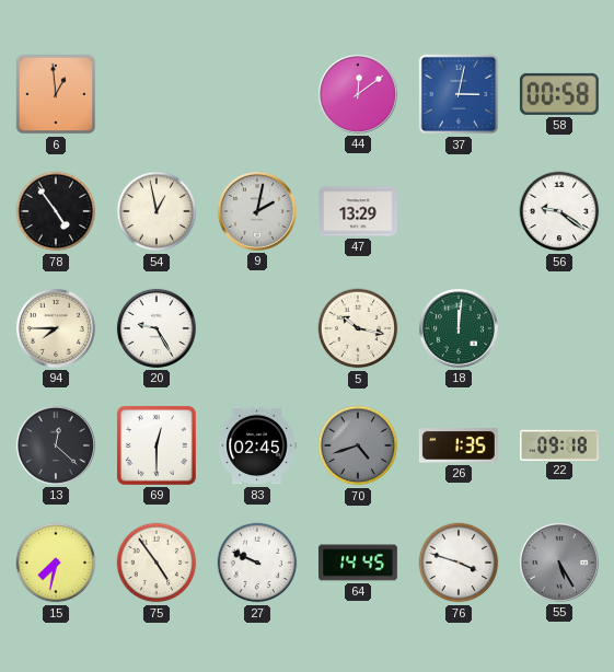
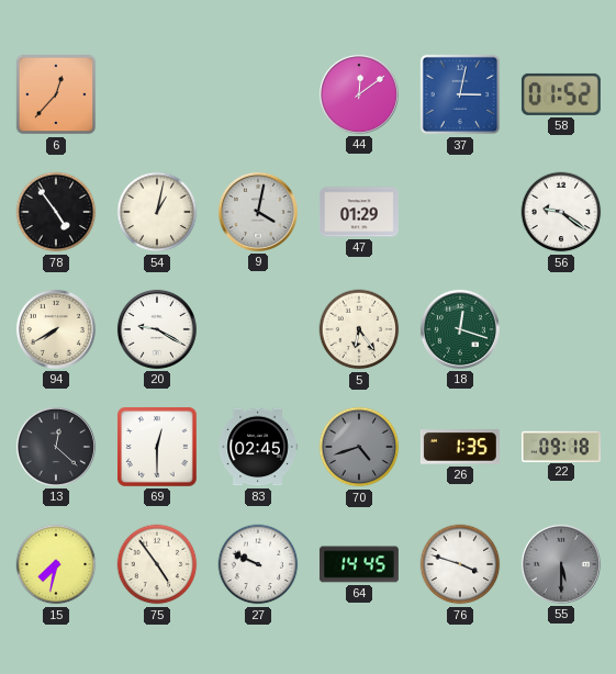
6: 12:59 -> 12:37
58: 00:58 -> 01:52
54: 12:58 -> 1:02
9: 2:02 -> 4:02
47: 13:29 -> 01:29
94: 7:45 -> 7:40
20: 9:25 -> 9:20
5: 10:17 -> 6:24
18: 12:01 -> 12:18
55: 5:25 -> 5:30
